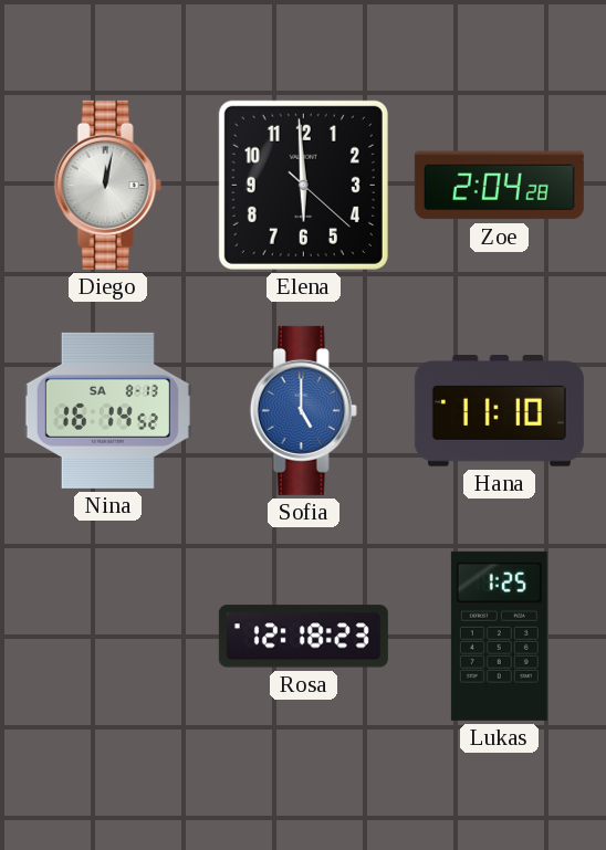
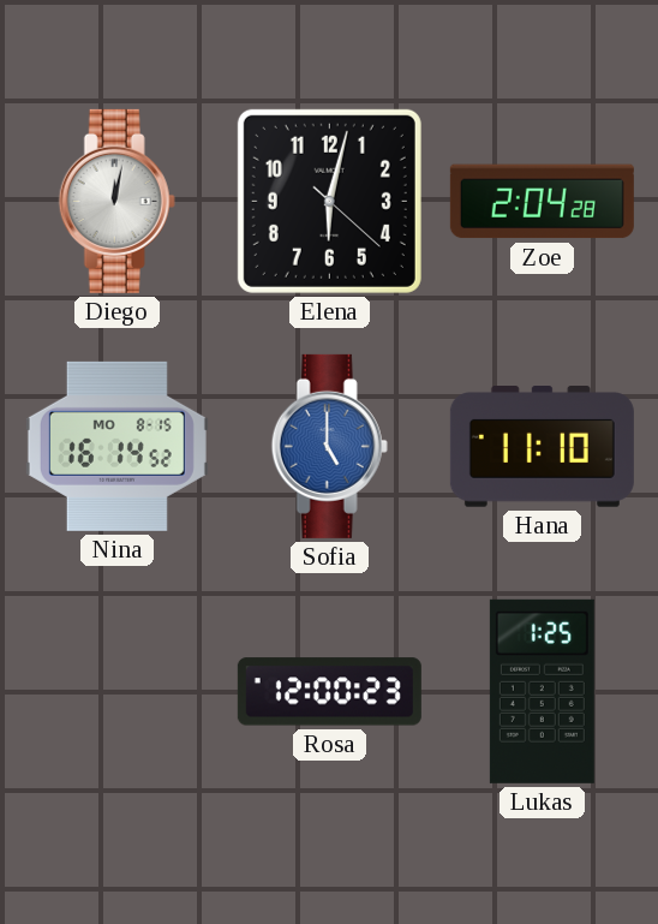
Elena: 5:59 -> 6:02
Nina date: SA 8-13 -> MO 8-15
Rosa: 12:18 -> 12:00
